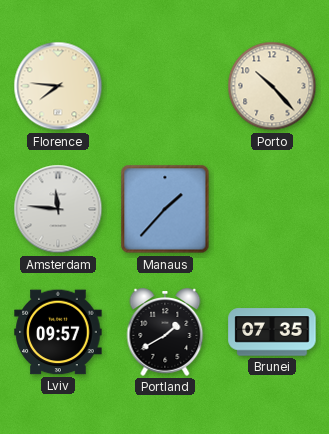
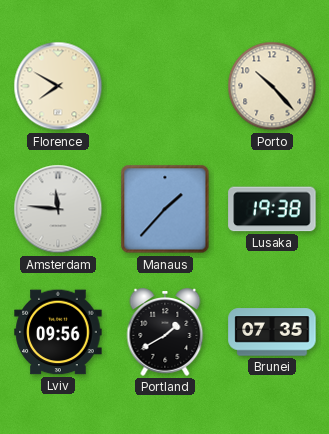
Florence: 7:46 -> 7:50
Lusaka: none -> 19:38
Lviv: 09:57 -> 09:56
